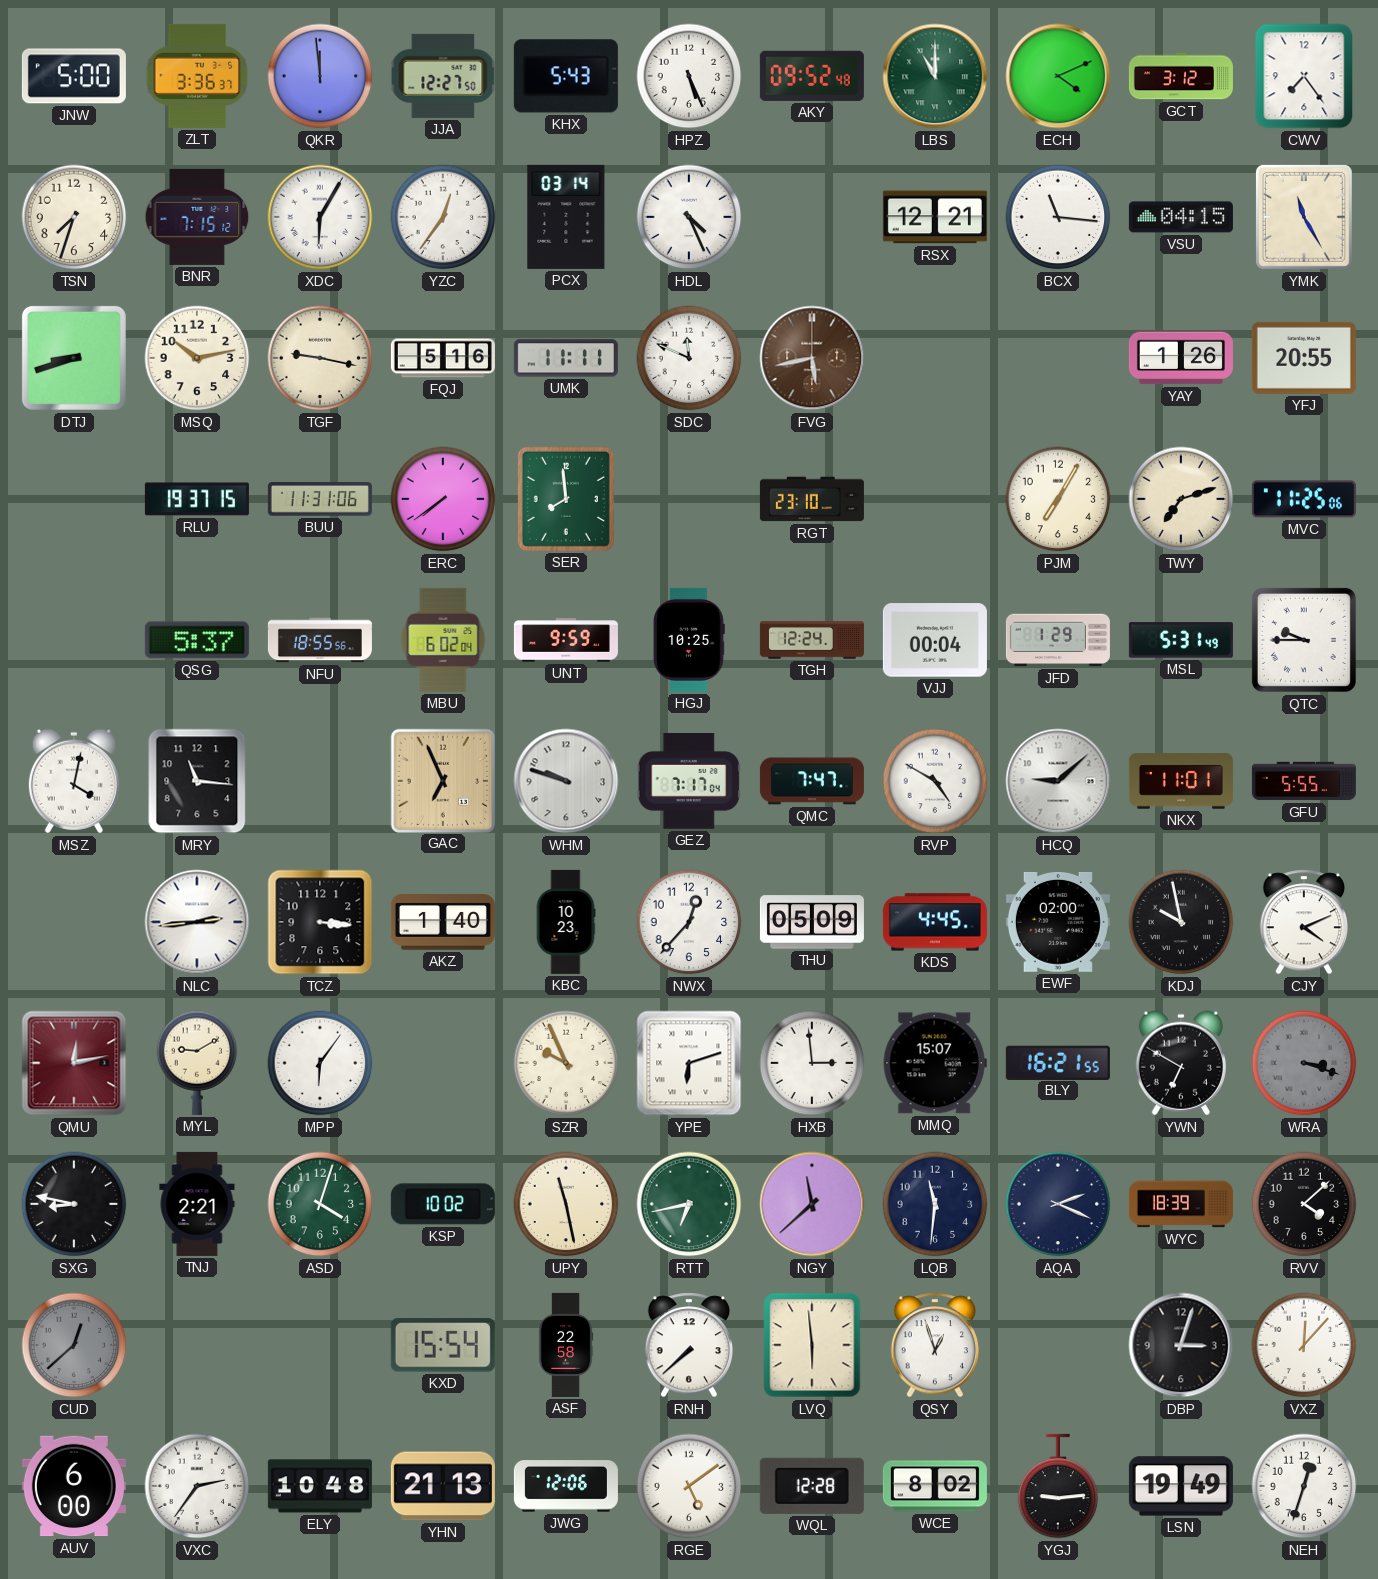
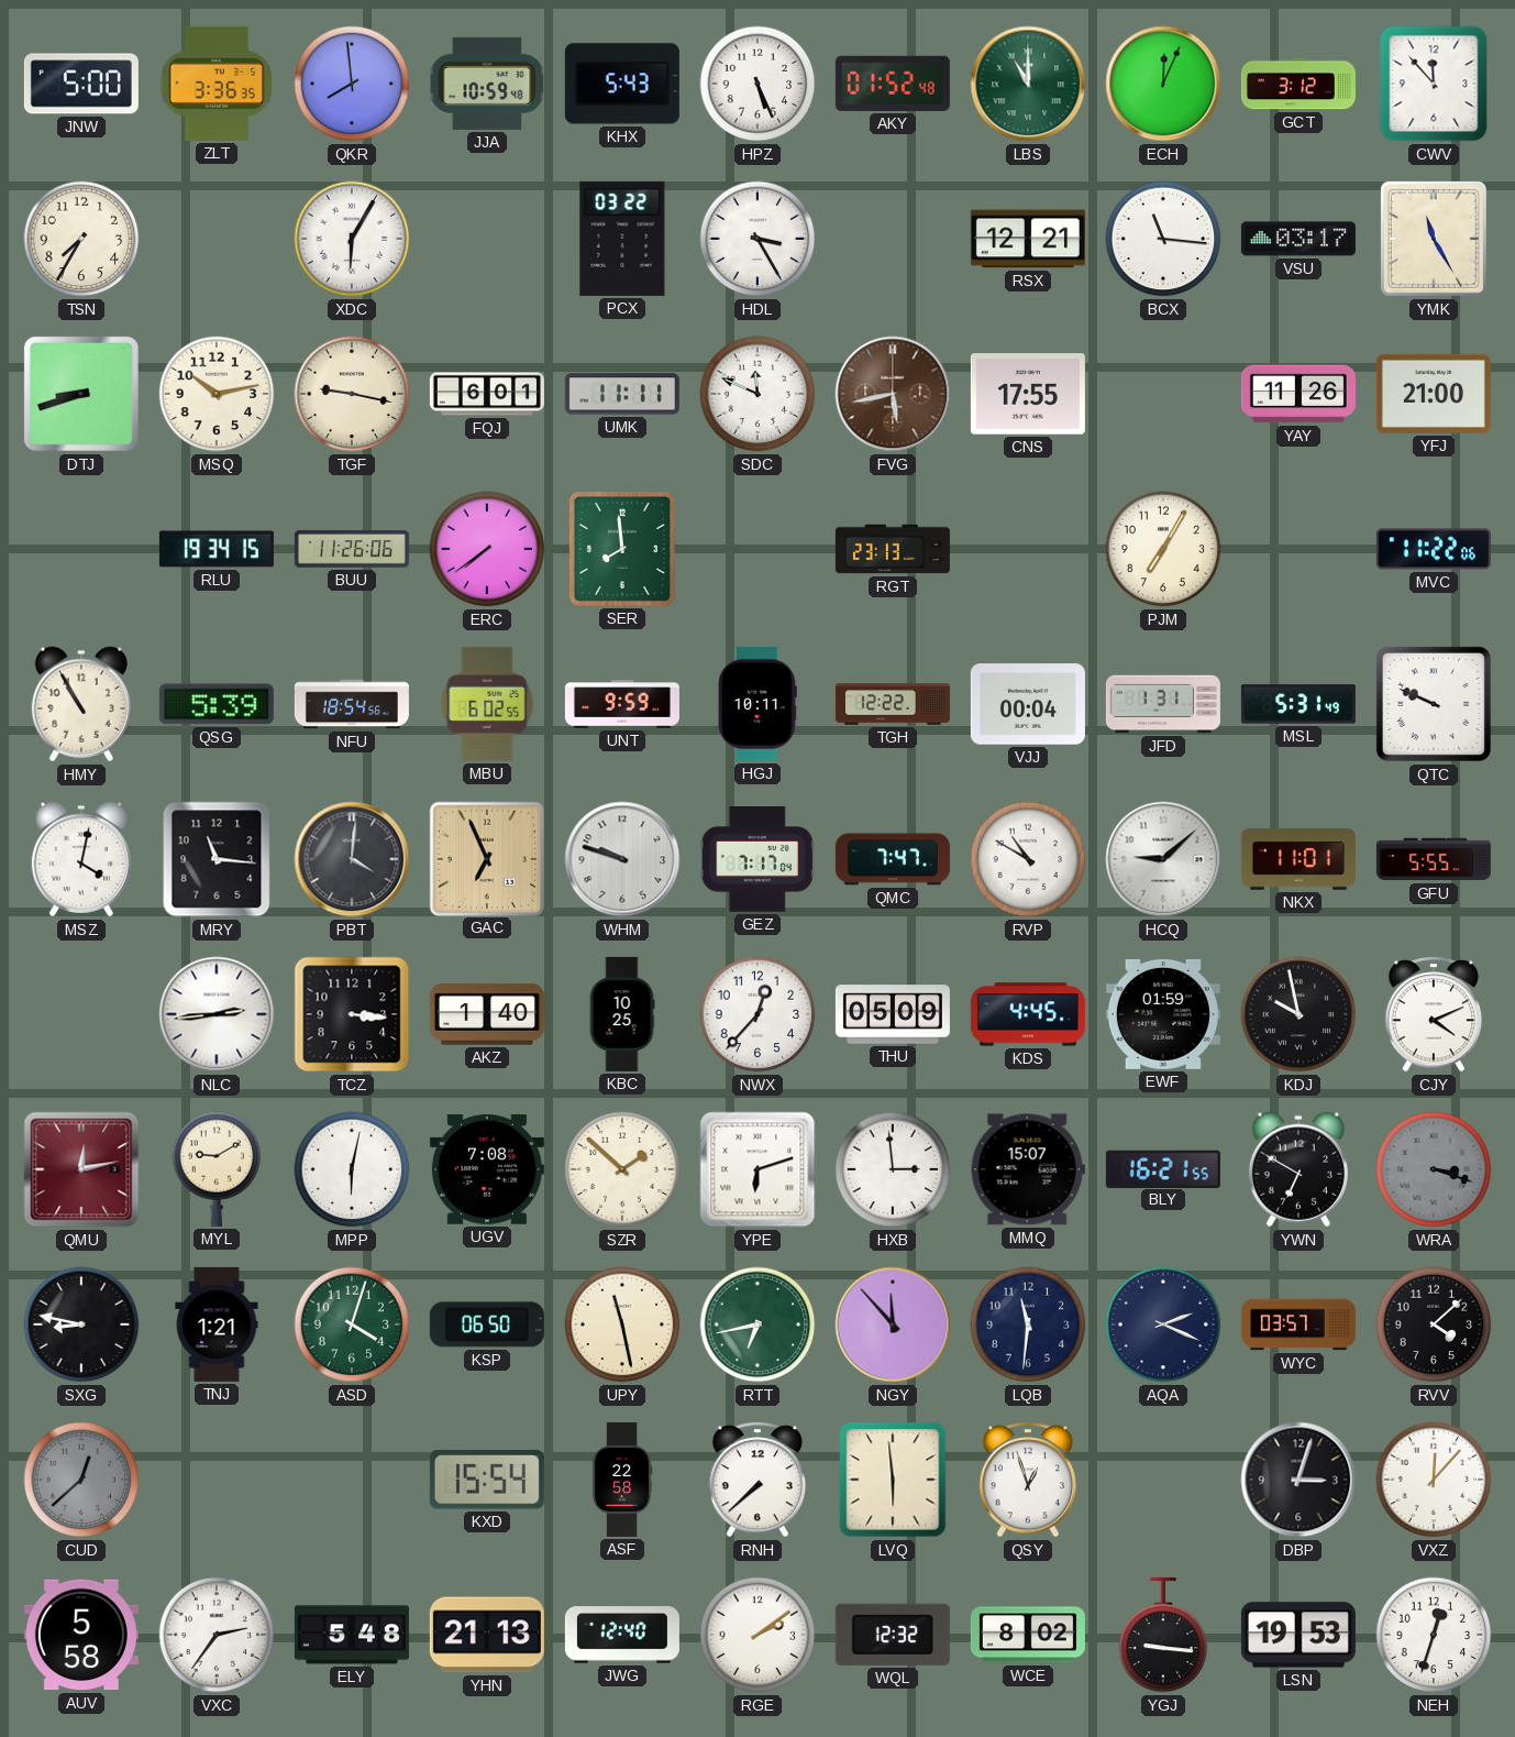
ZLT: 3:36:37 -> 3:36:35
QKR: 11:59 -> 7:59
JJA: 12:27 -> 10:59
AKY: 09:52 -> 01:52
ECH: 4:11 -> 12:04
CWV: 7:24 -> 11:53
TSN: 7:33 -> 7:35
BNR: 7:15 -> none
YZC: 12:36 -> none
PCX: 03:14 -> 03:22
HDL: 4:26 -> 3:25
VSU: 04:15 -> 03:17
FQJ: 5:16 -> 6:01
CNS: none -> 17:55
YAY: 1:26 -> 11:26
YFJ: 20:55 -> 21:00
RLU: 19:37 -> 19:34
BUU: 11:31 -> 11:26
RGT: 23:10 -> 23:13
TWY: 7:12 -> none
MVC: 11:25 -> 11:22
HMY: none -> 10:55
QSG: 5:37 -> 5:39
NFU: 18:55 -> 18:54
MBU: 6:02:04 -> 6:02:55
HGJ: 10:25 -> 10:11
TGH: 12:24 -> 12:22
JFD: 1:29 -> 1:31
QTC: 9:45 -> 9:49
PBT: none -> 4:01
RVP: 4:50 -> 10:50
KBC: 10:23 -> 10:25
EWF: 02:00 -> 01:59
MPP: 6:06 -> 6:02
UGV: none -> 7:08
SZR: 9:56 -> 1:52
TNJ: 2:21 -> 1:21
KSP: 10:02 -> 06:50
NGY: 11:38 -> 11:53
WYC: 18:39 -> 03:57
AUV: 6:00 -> 5:58
ELY: 10:48 -> 5:48
JWG: 12:06 -> 12:40
RGE: 5:09 -> 2:09
WQL: 12:28 -> 12:32
YGJ: 9:14 -> 9:16
LSN: 19:49 -> 19:53
